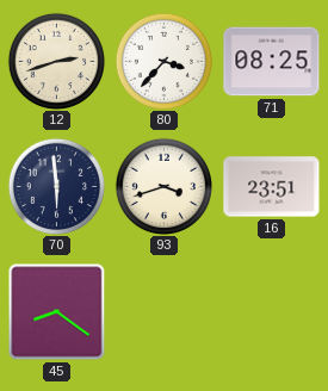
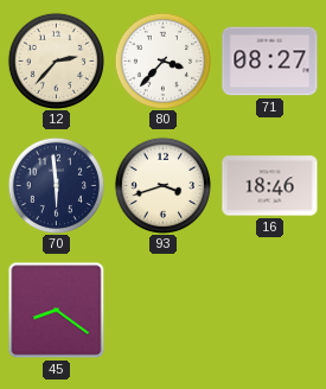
12: 2:42 -> 2:37
71: 08:25 -> 08:27
16: 23:51 -> 18:46
